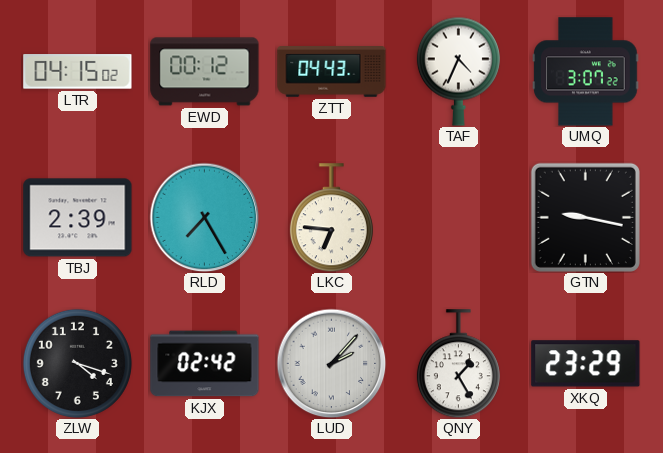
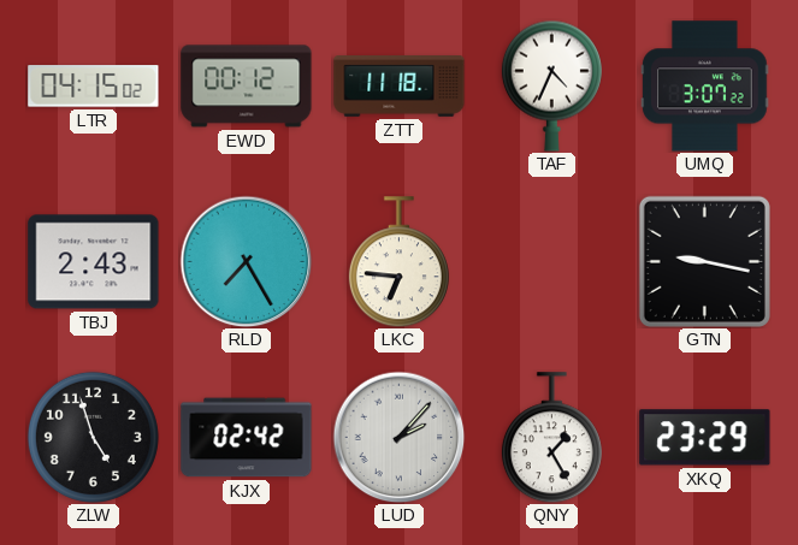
ZTT: 04:43 -> 11:18
TBJ: 2:39 -> 2:43
ZLW: 4:18 -> 4:57
